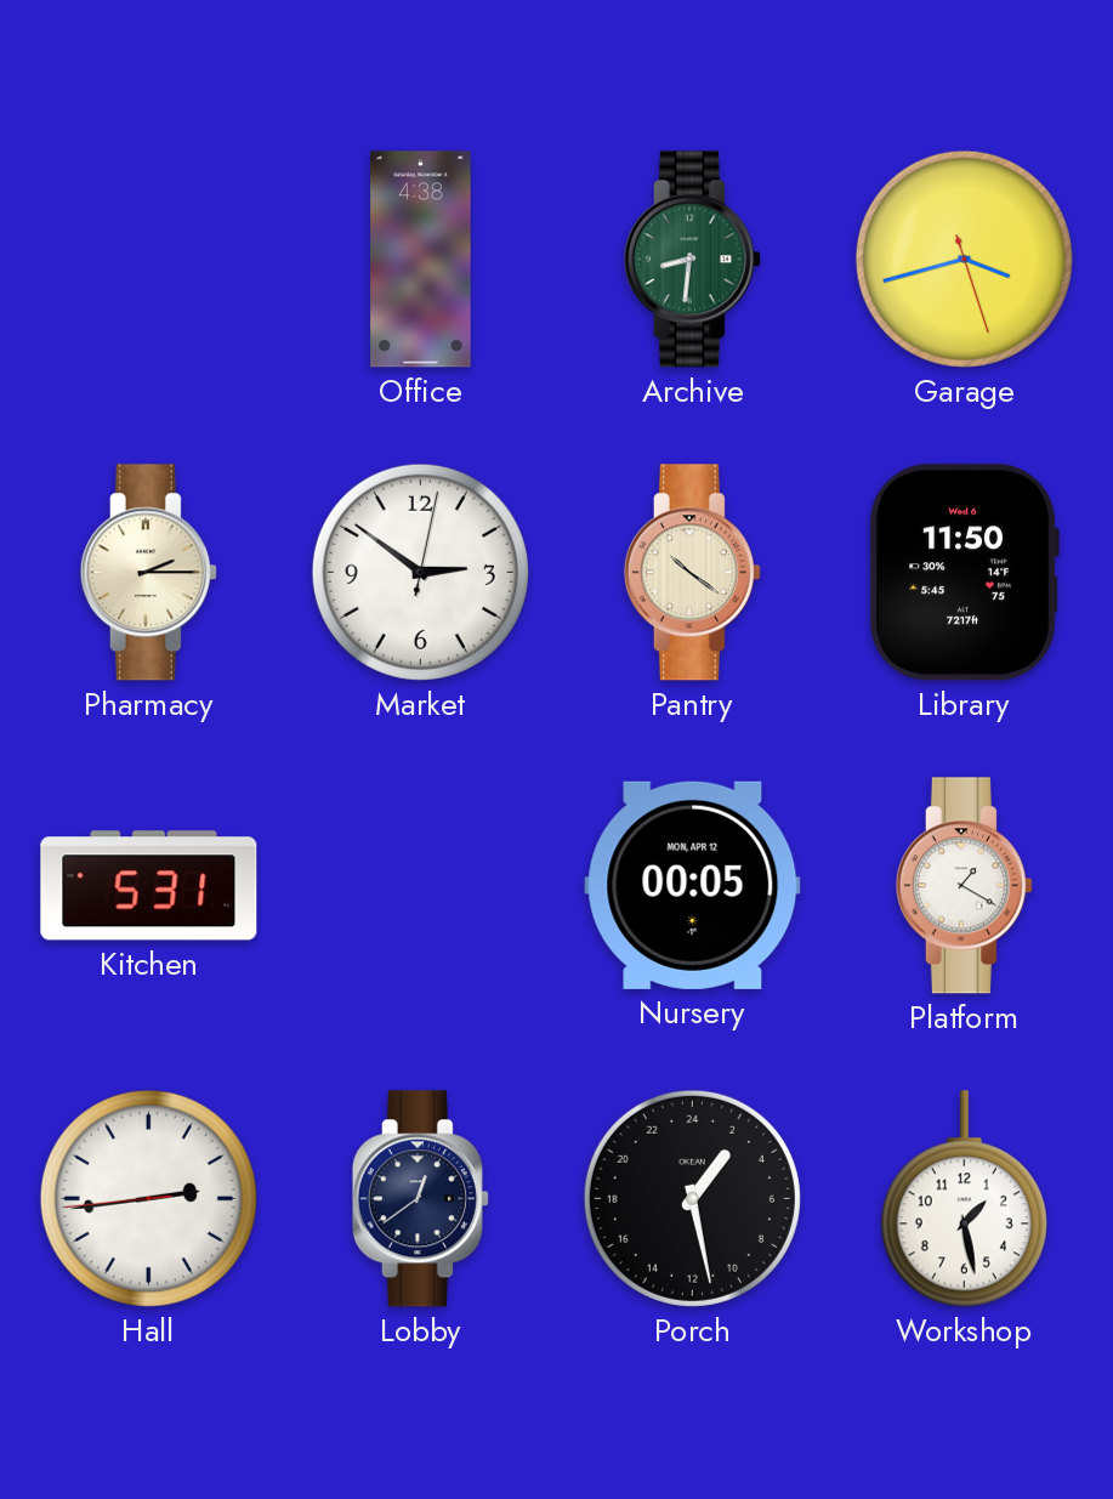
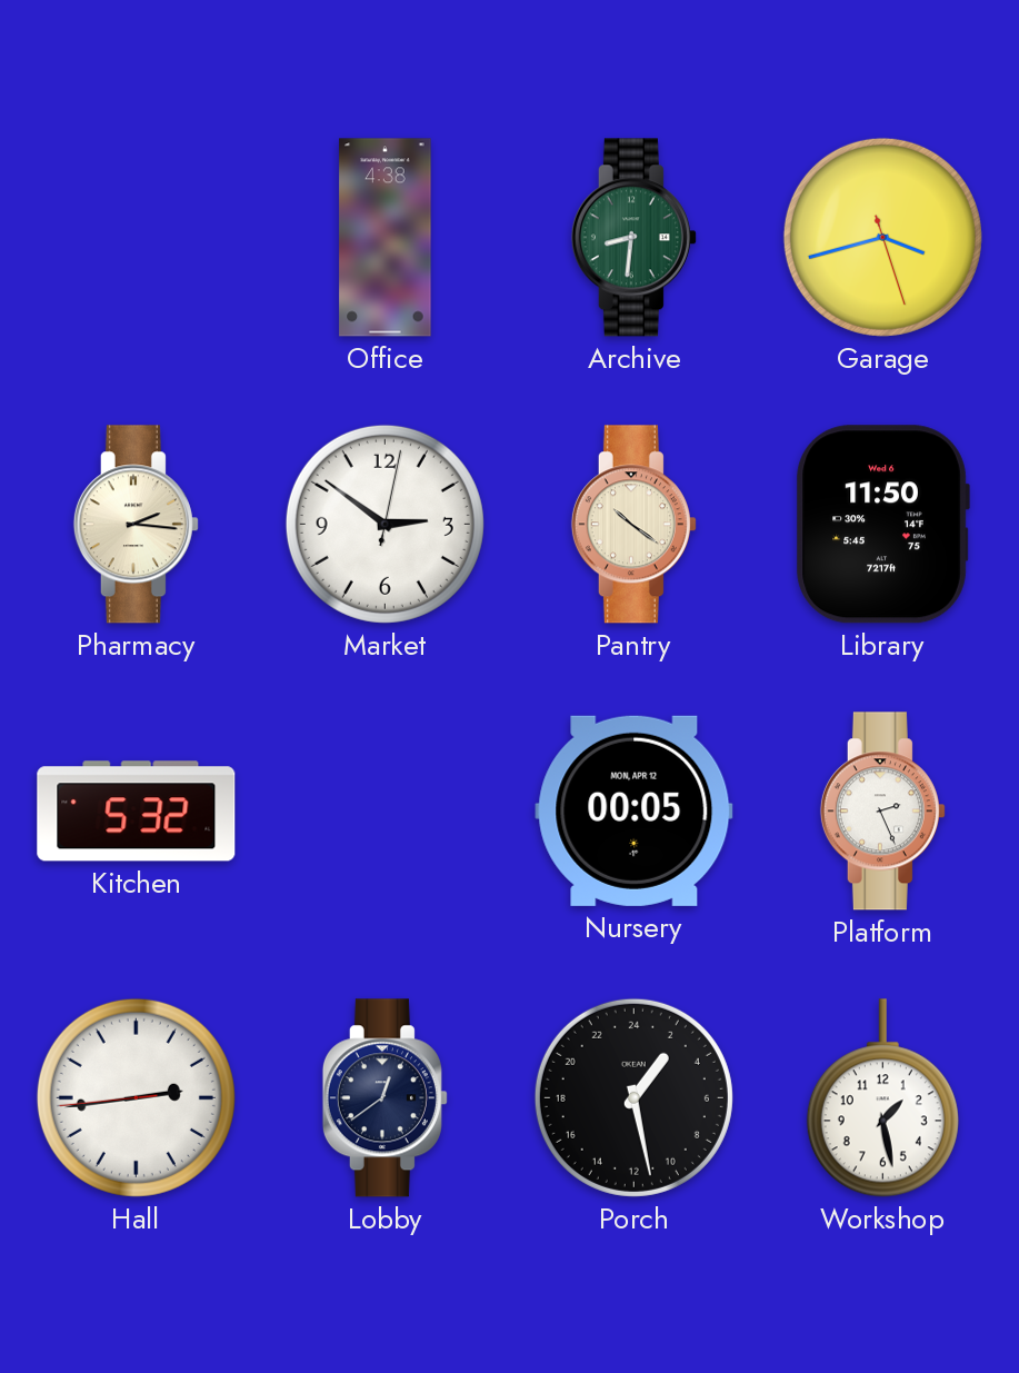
Pharmacy: 2:15 -> 2:16
Kitchen: 5:31 -> 5:32
Platform: 1:20 -> 2:26
